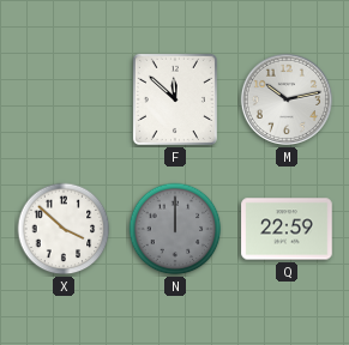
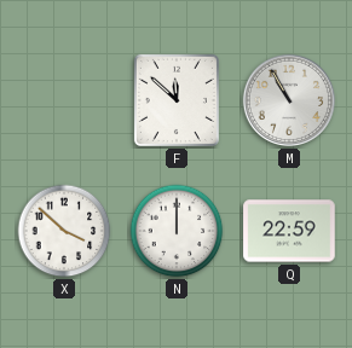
M: 10:13 -> 10:55
N dial: grey -> white
